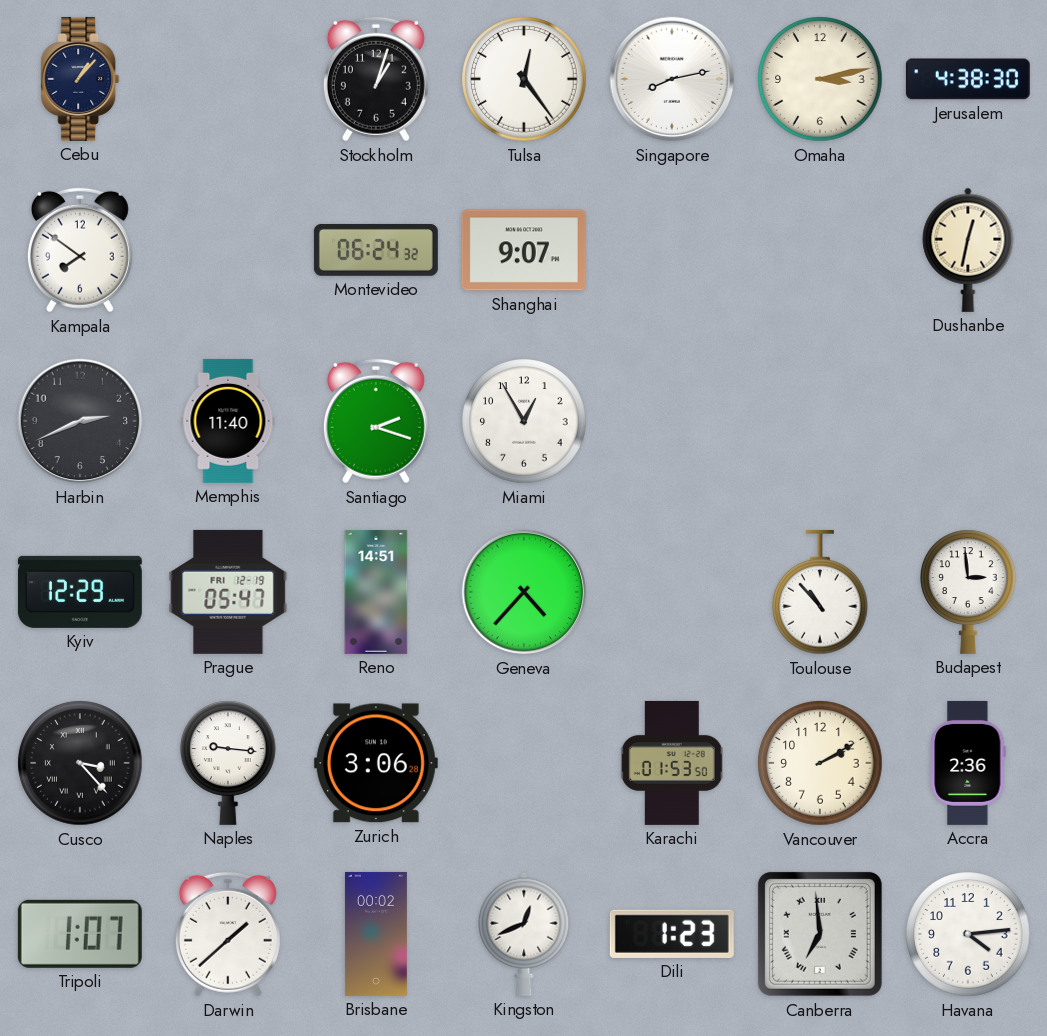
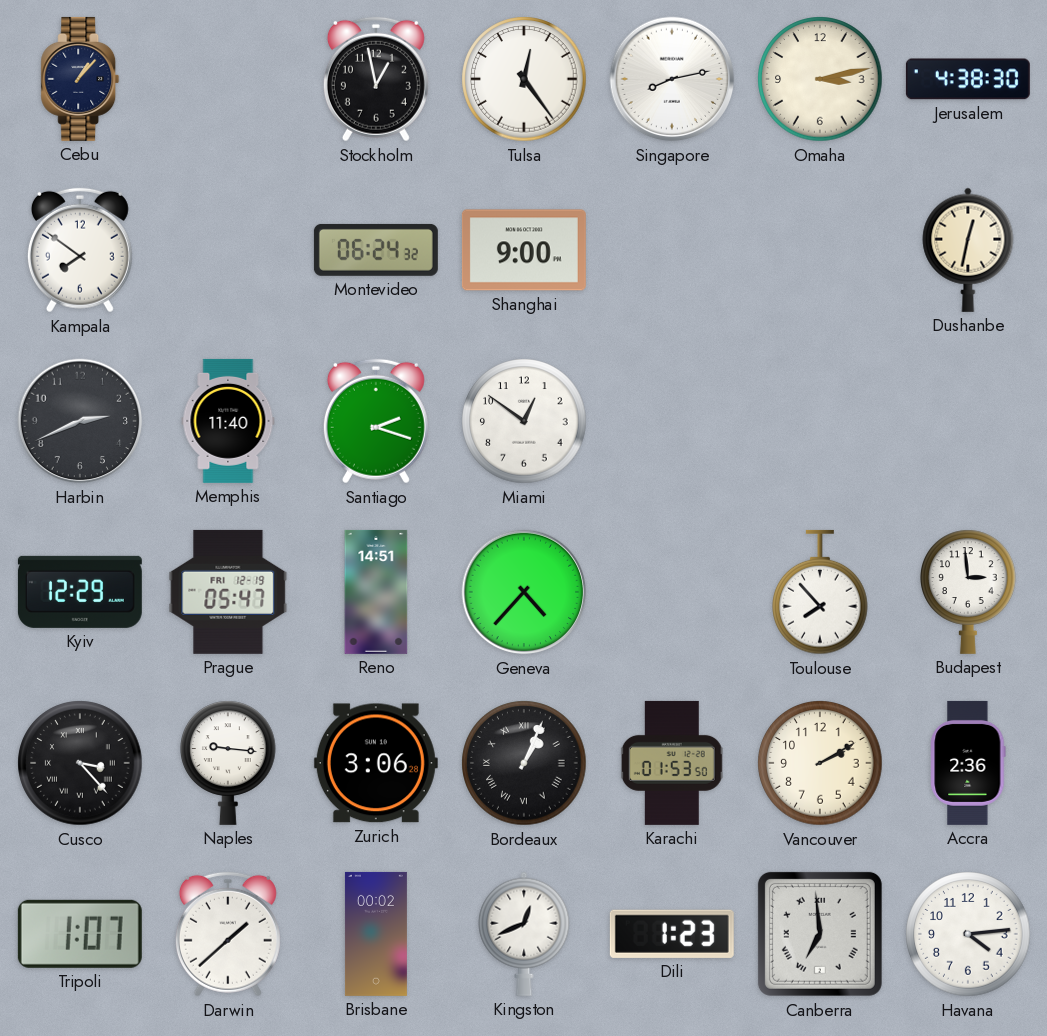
Stockholm: 1:03 -> 12:58
Shanghai: 9:07 -> 9:00
Miami: 12:55 -> 12:51
Toulouse: 10:53 -> 7:53
Bordeaux: none -> 1:04
